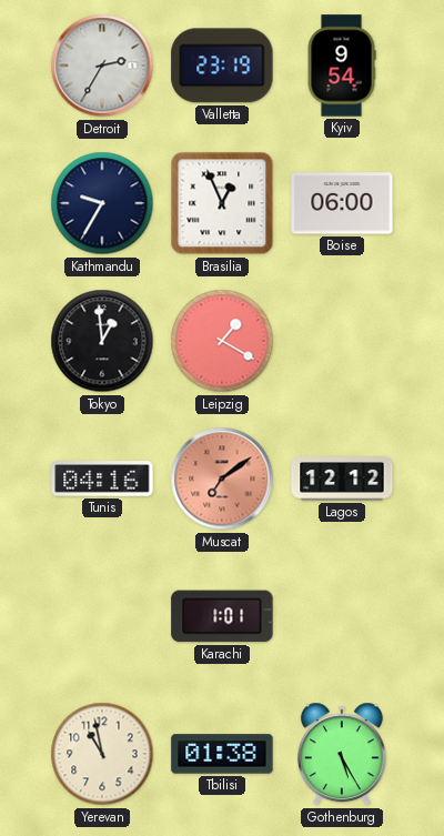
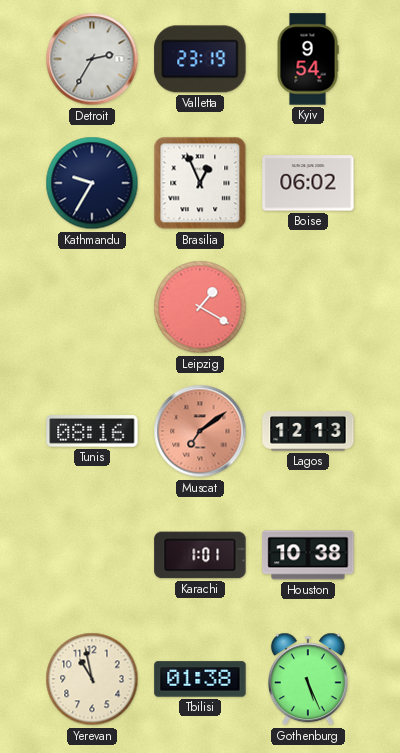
Boise: 06:00 -> 06:02
Tokyo: 12:59 -> none
Tunis: 04:16 -> 08:16
Lagos: 12:12 -> 12:13
Houston: none -> 10:38
Gothenburg: 5:25 -> 5:26
